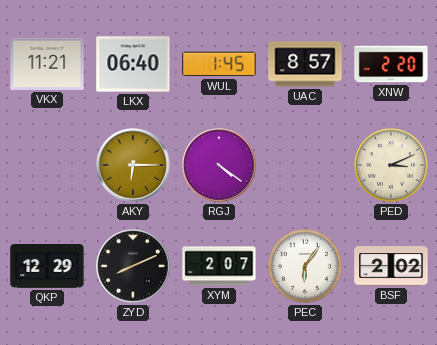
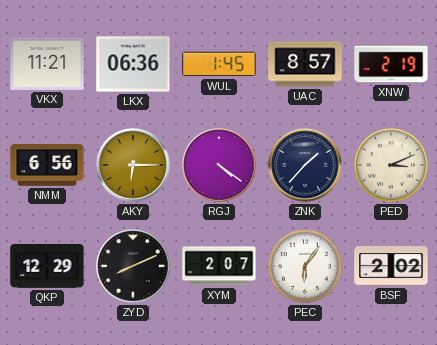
LKX: 06:40 -> 06:36
XNW: 2:20 -> 2:19
NMM: none -> 6:56
ZNK: none -> 1:37
